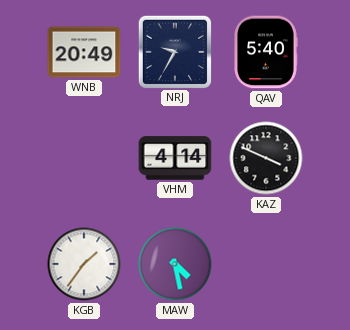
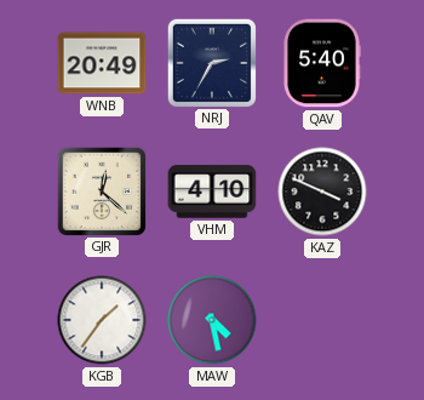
NRJ: 9:35 -> 2:35
GJR: none -> 12:22
VHM: 4:14 -> 4:10
